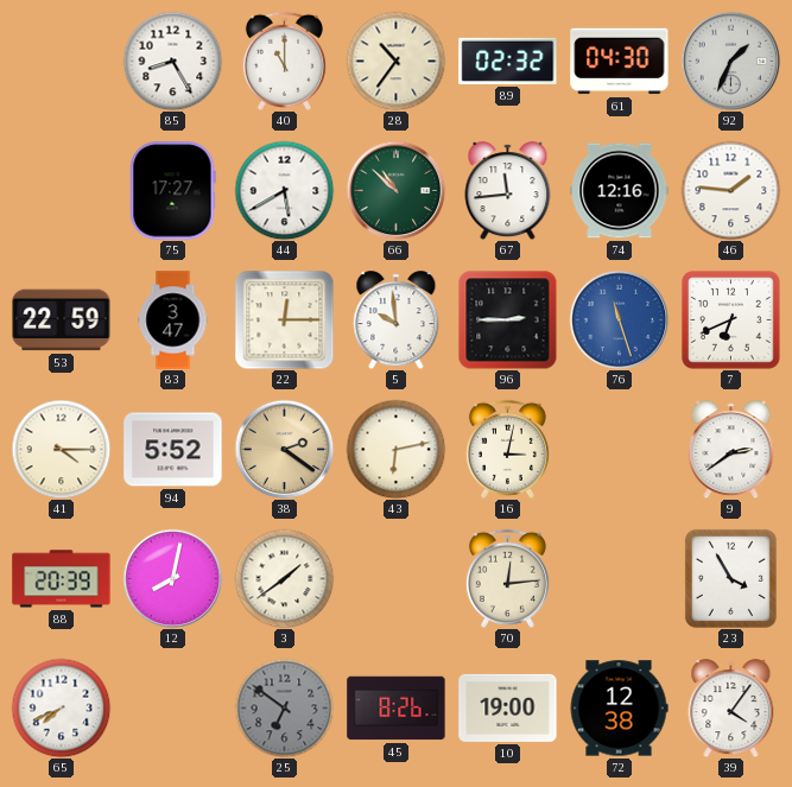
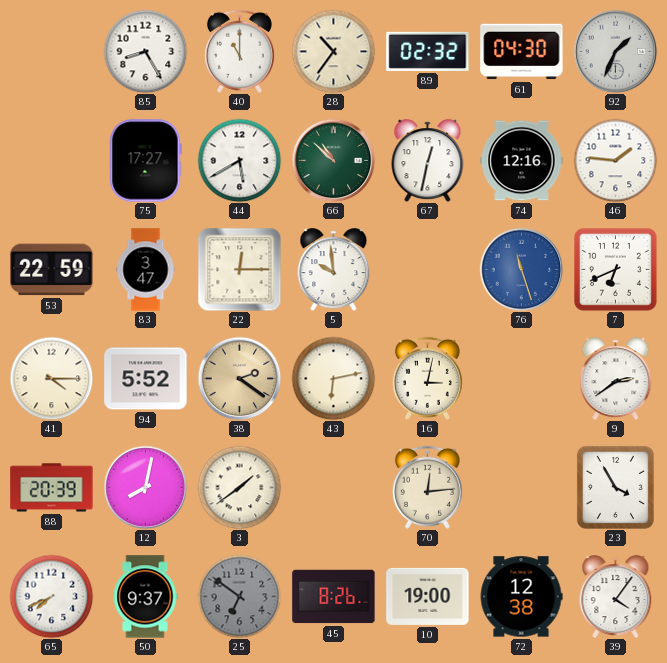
67: 11:44 -> 12:32
96: 2:45 -> none
50: none -> 9:37
